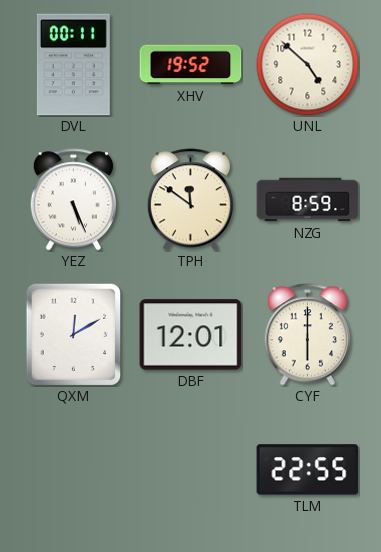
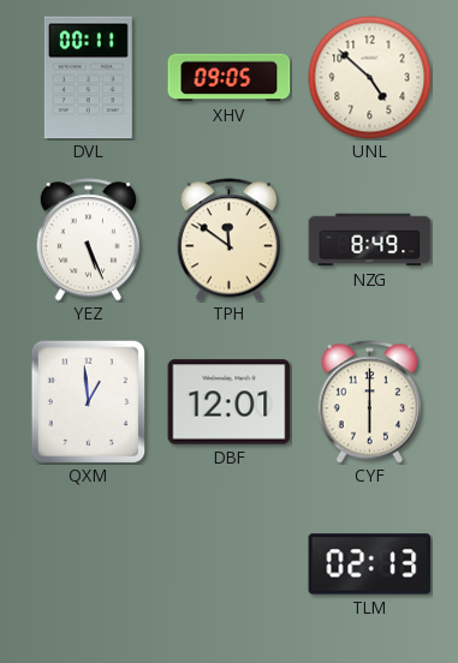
XHV: 19:52 -> 09:05
NZG: 8:59 -> 8:49
QXM: 12:10 -> 12:59
TLM: 22:55 -> 02:13
